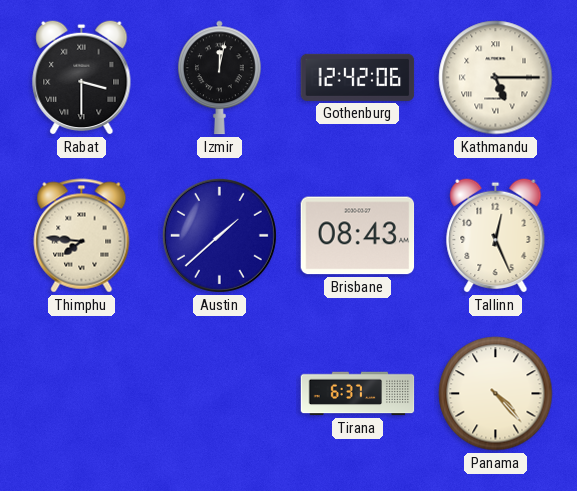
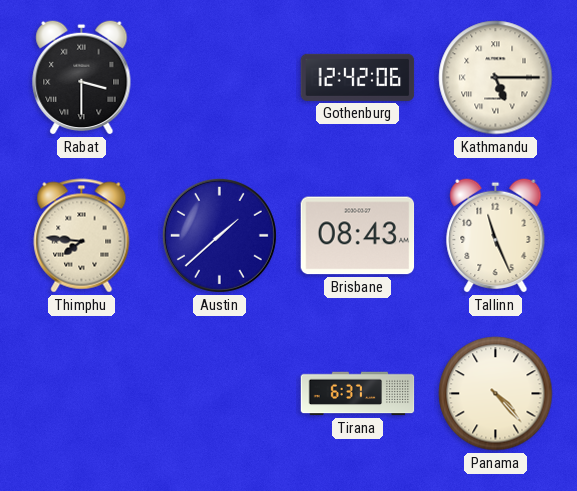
Izmir: 12:02 -> none
Tallinn: 12:26 -> 11:26
